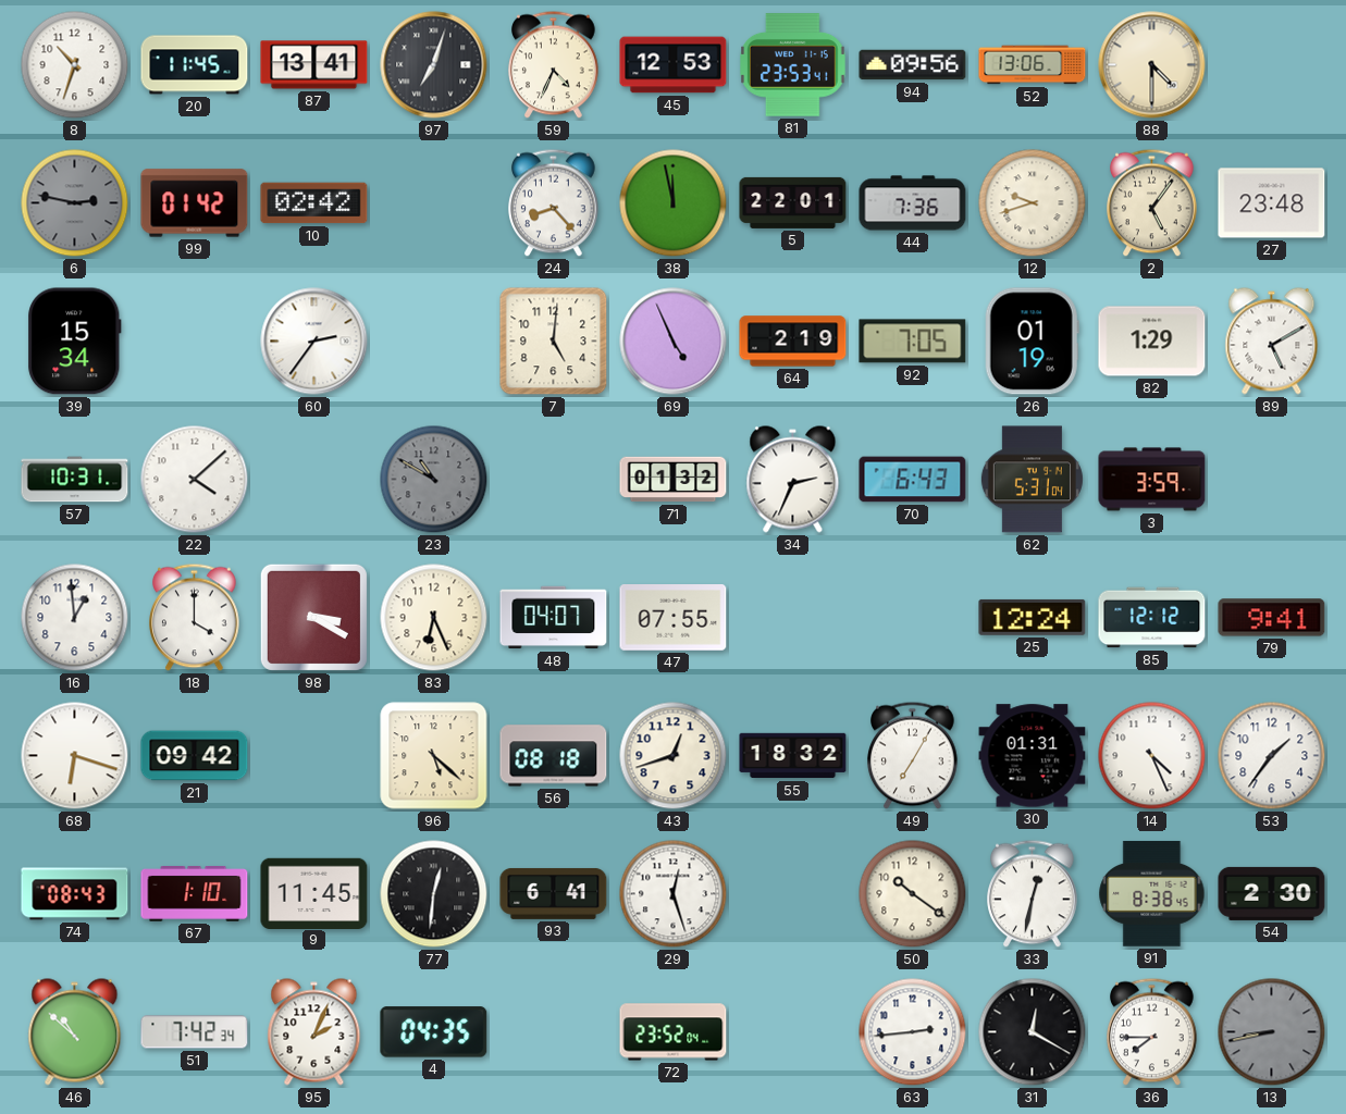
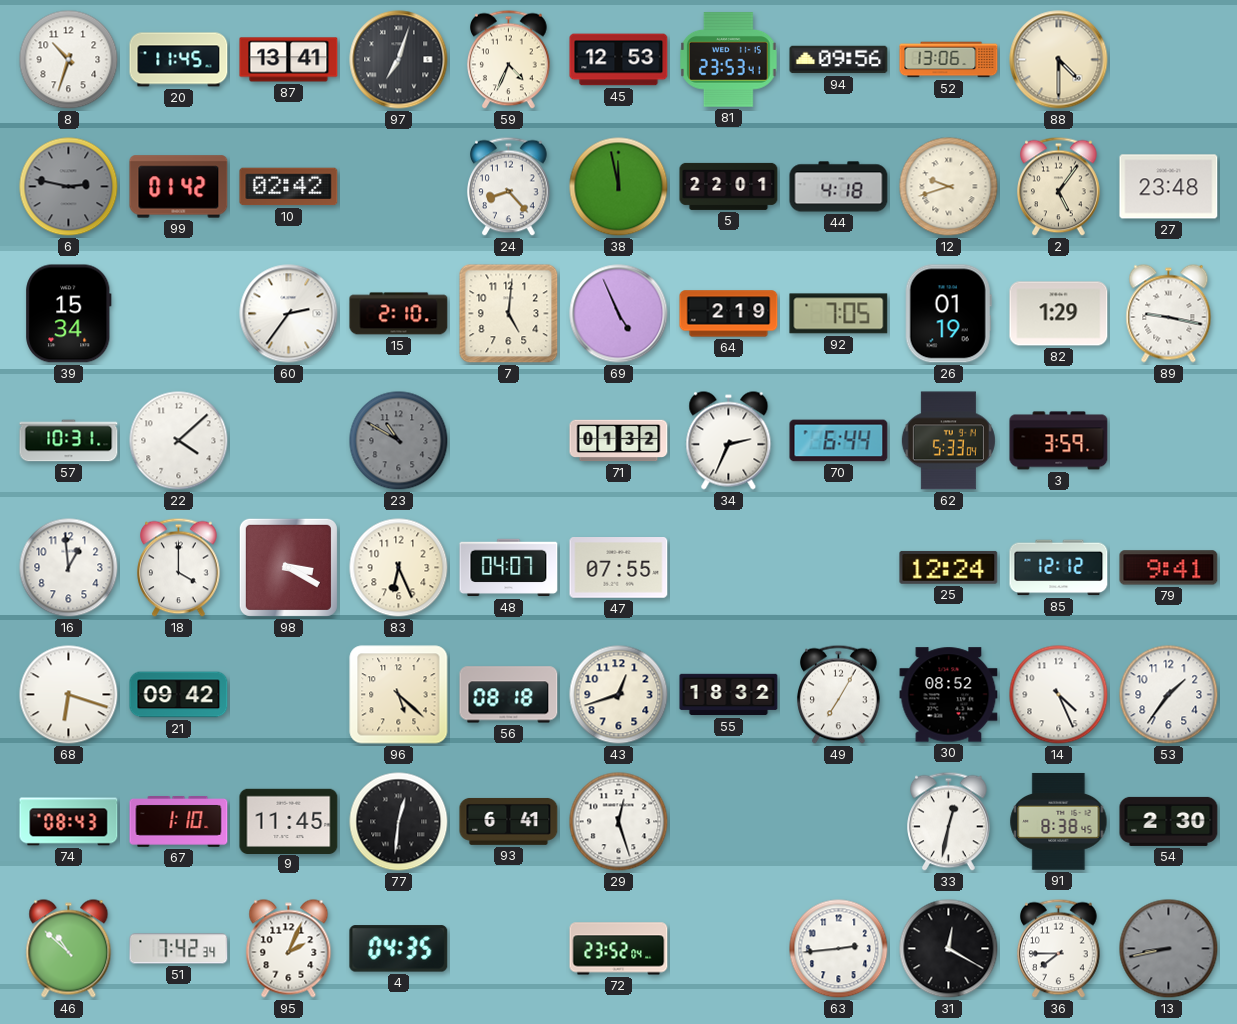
44: 7:36 -> 4:18
15: none -> 2:10
89: 5:10 -> 9:17
70: 6:43 -> 6:44
62: 5:31 -> 5:33
30: 01:31 -> 08:52
50: 10:21 -> none
